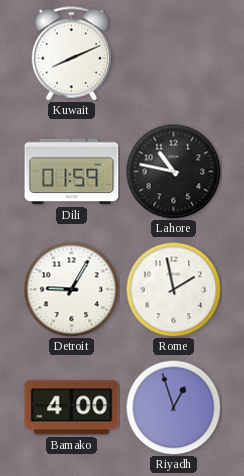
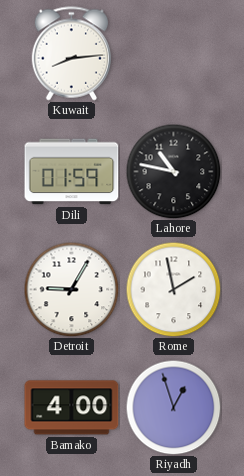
Kuwait: 8:11 -> 8:14
